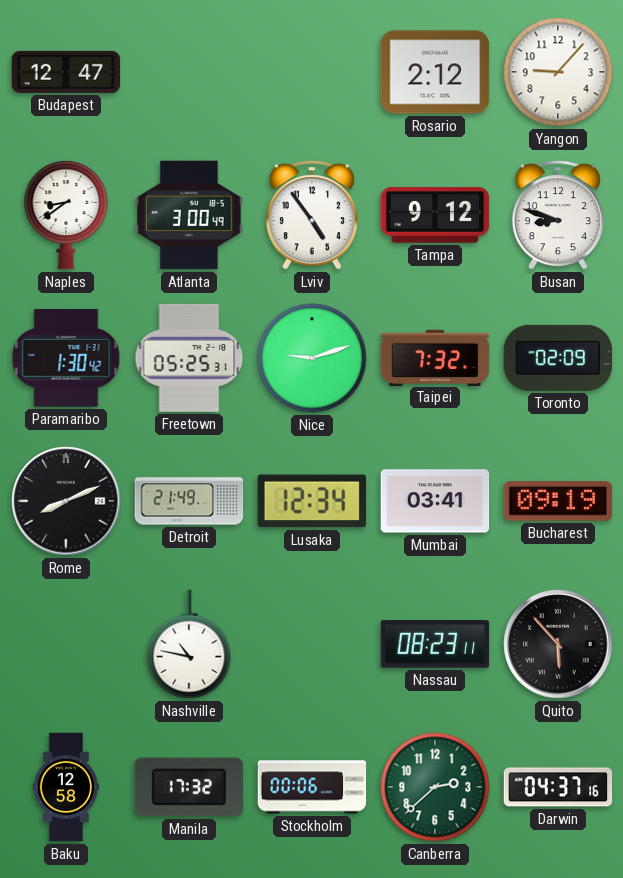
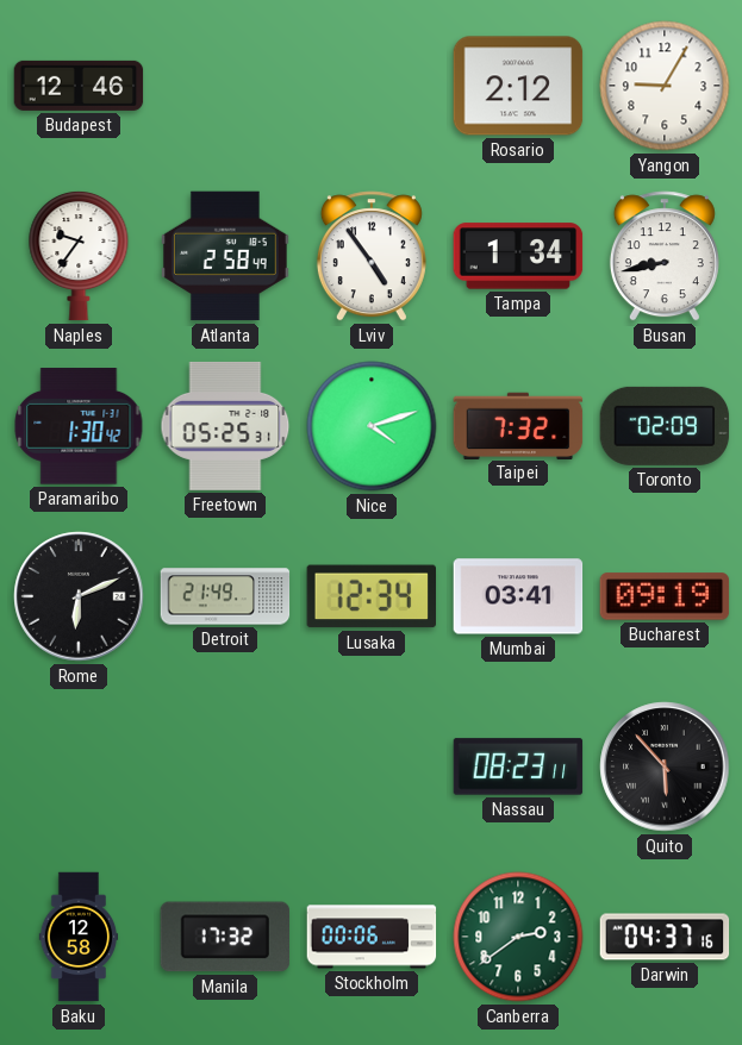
Budapest: 12:47 -> 12:46
Yangon: 9:07 -> 9:05
Naples: 8:39 -> 9:36
Atlanta: 3:00 -> 2:58
Tampa: 9:12 -> 1:34
Busan: 8:48 -> 8:43
Nice: 9:12 -> 4:12
Rome: 8:11 -> 6:11
Nashville: 10:47 -> none
Canberra: 2:38 -> 2:39
